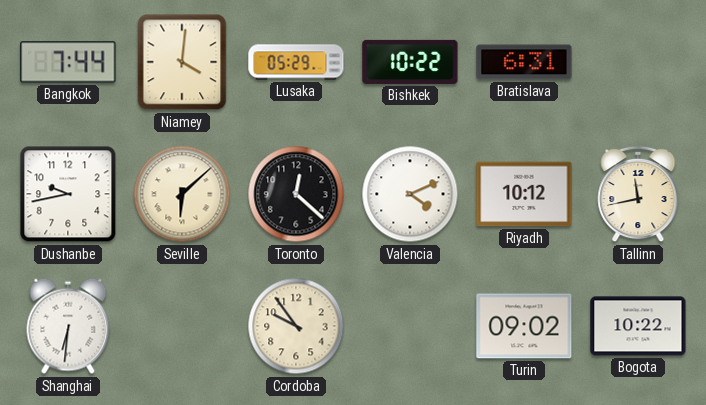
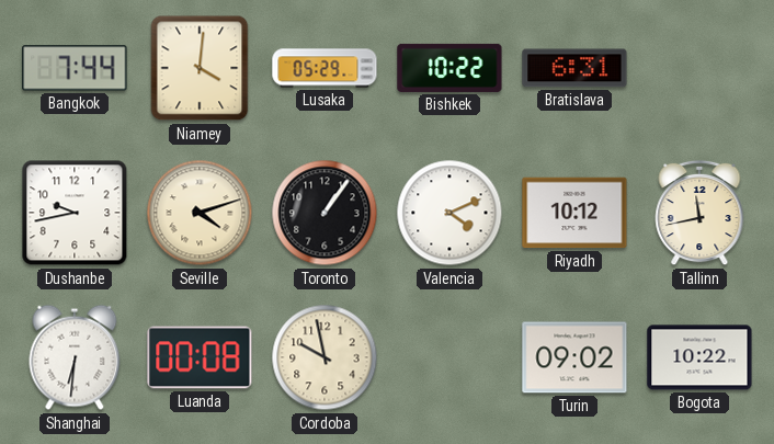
Seville: 6:08 -> 4:12
Toronto: 12:22 -> 1:06
Luanda: none -> 00:08
Cordoba: 9:54 -> 9:58
